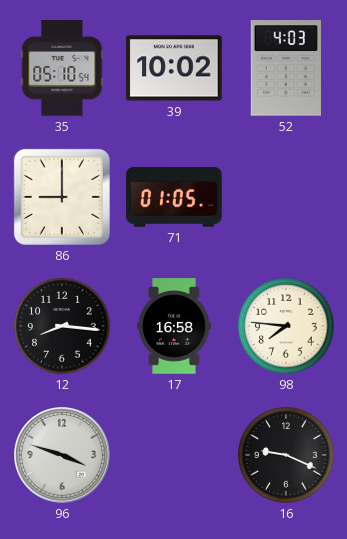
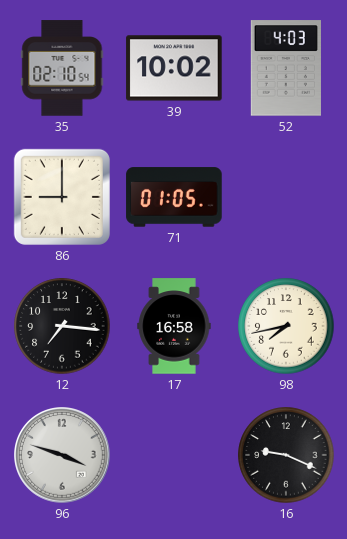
35: 05:10 -> 02:10
12: 8:16 -> 7:16
98: 7:46 -> 7:43
